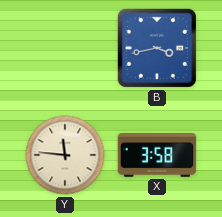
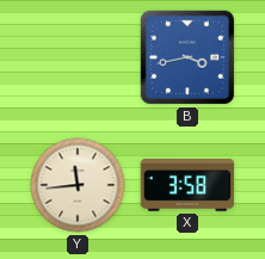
Y: 11:46 -> 11:44
